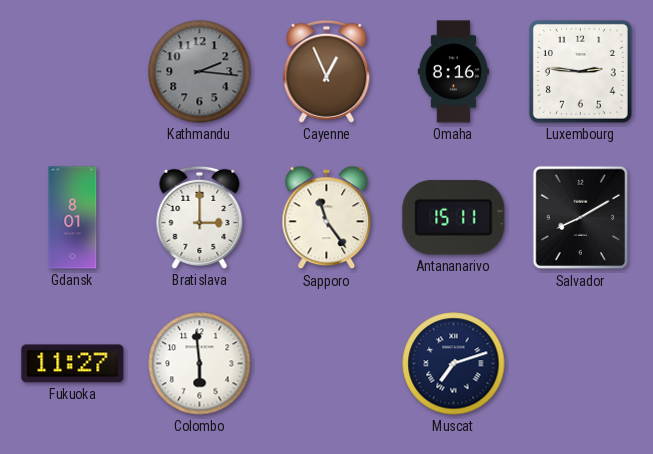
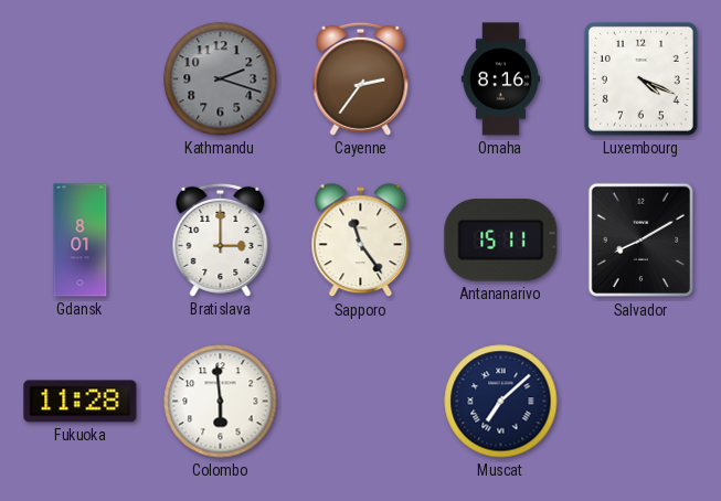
Kathmandu: 2:16 -> 2:18
Cayenne: 12:56 -> 2:36
Luxembourg: 2:46 -> 4:19
Fukuoka: 11:27 -> 11:28
Muscat: 7:12 -> 7:08
